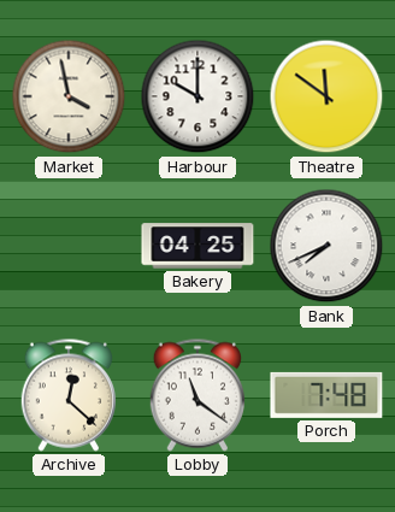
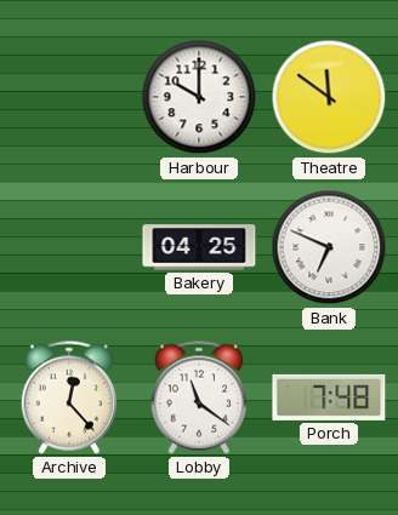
Market: 3:58 -> none
Bank: 7:41 -> 6:49
Archive: 12:22 -> 12:23
